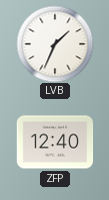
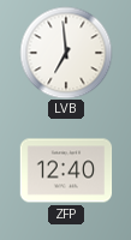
LVB: 1:34 -> 6:59
